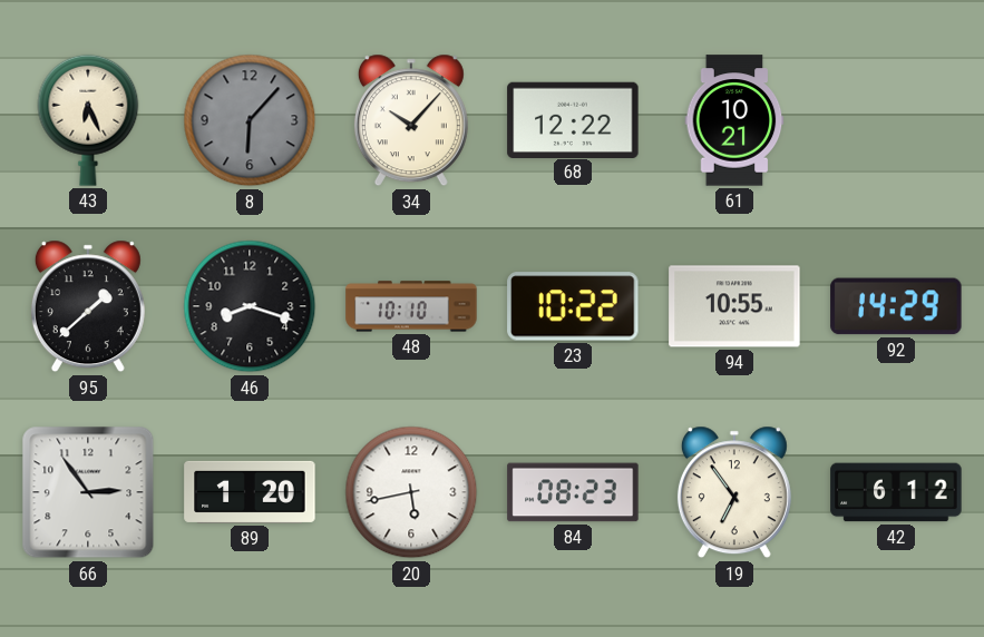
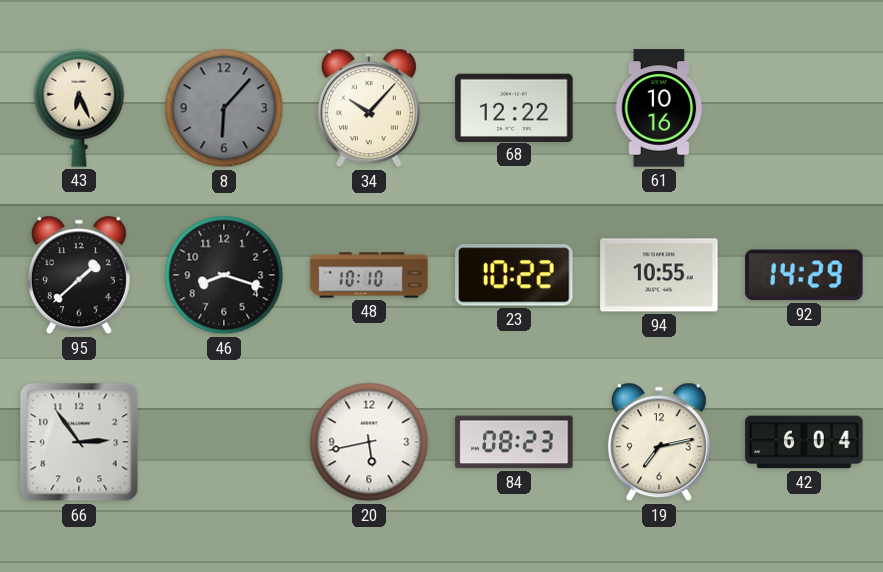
61: 10:21 -> 10:16
89: 1:20 -> none
19: 6:54 -> 7:13
42: 6:12 -> 6:04
